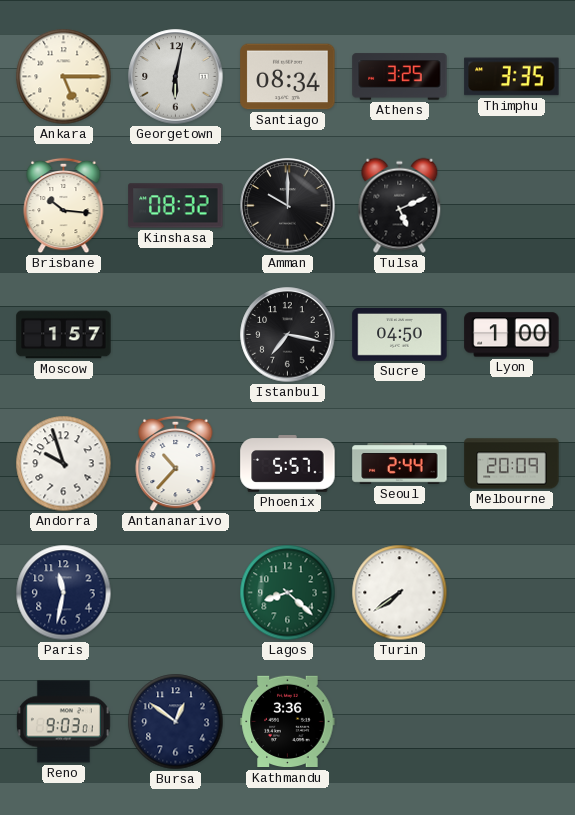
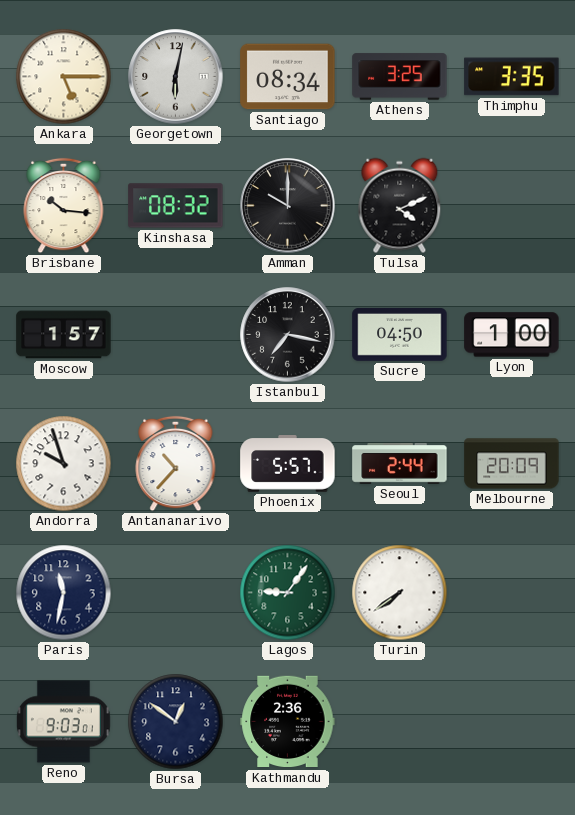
Tulsa: 5:11 -> 4:11
Lagos: 8:22 -> 9:06
Kathmandu: 3:36 -> 2:36
